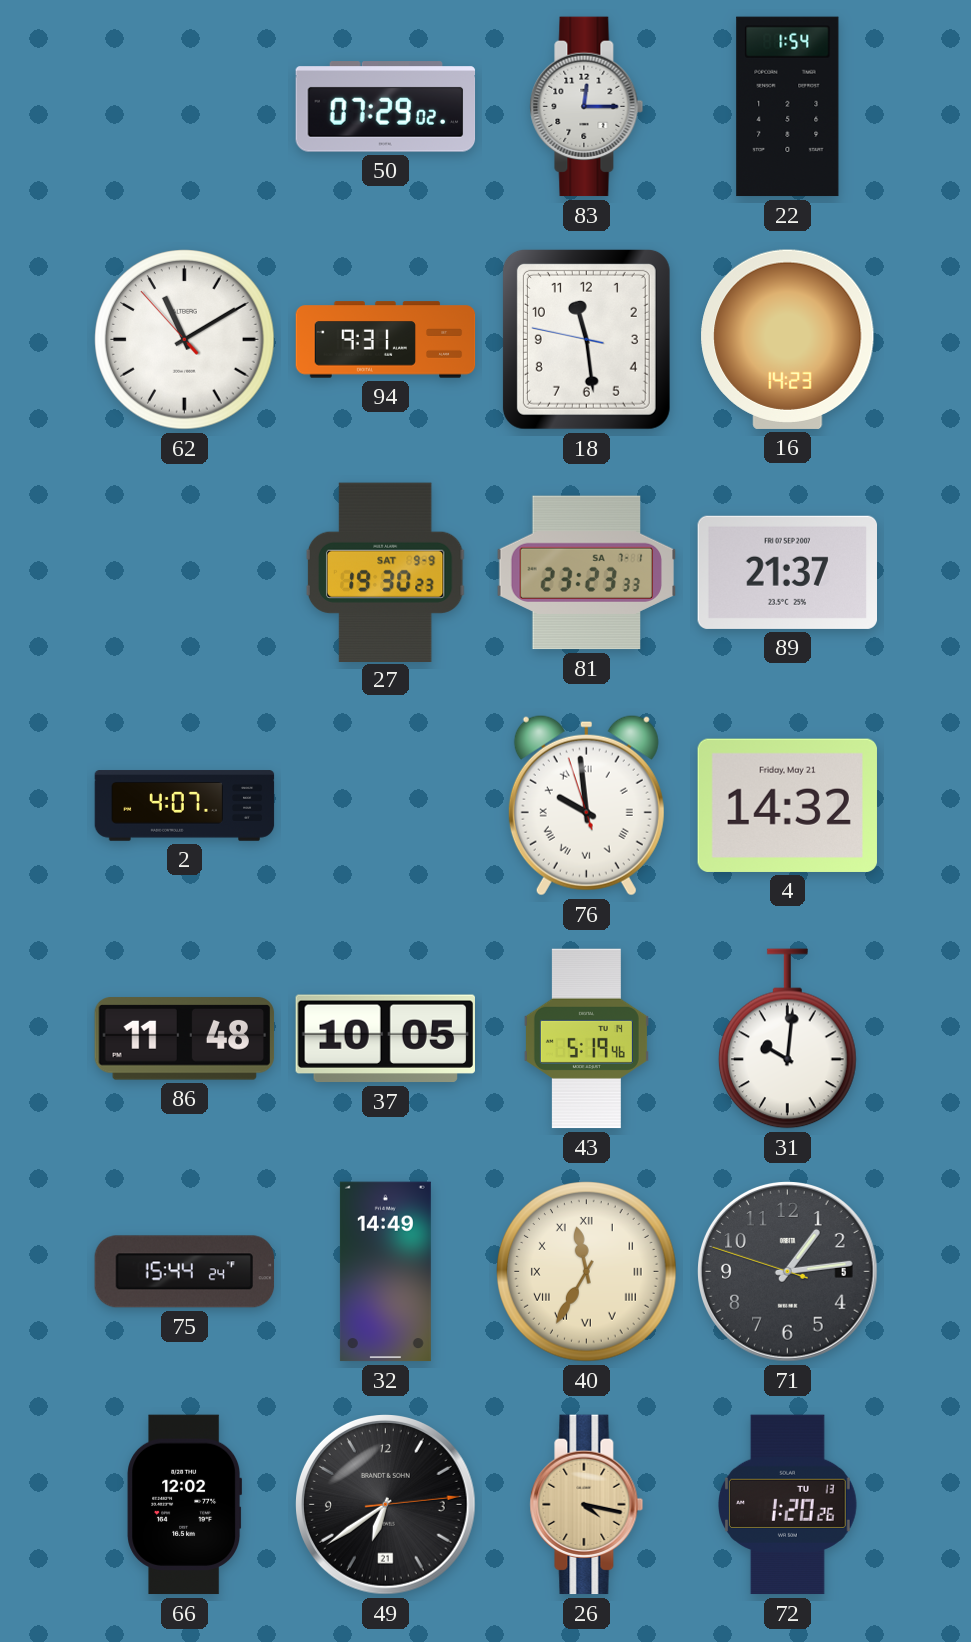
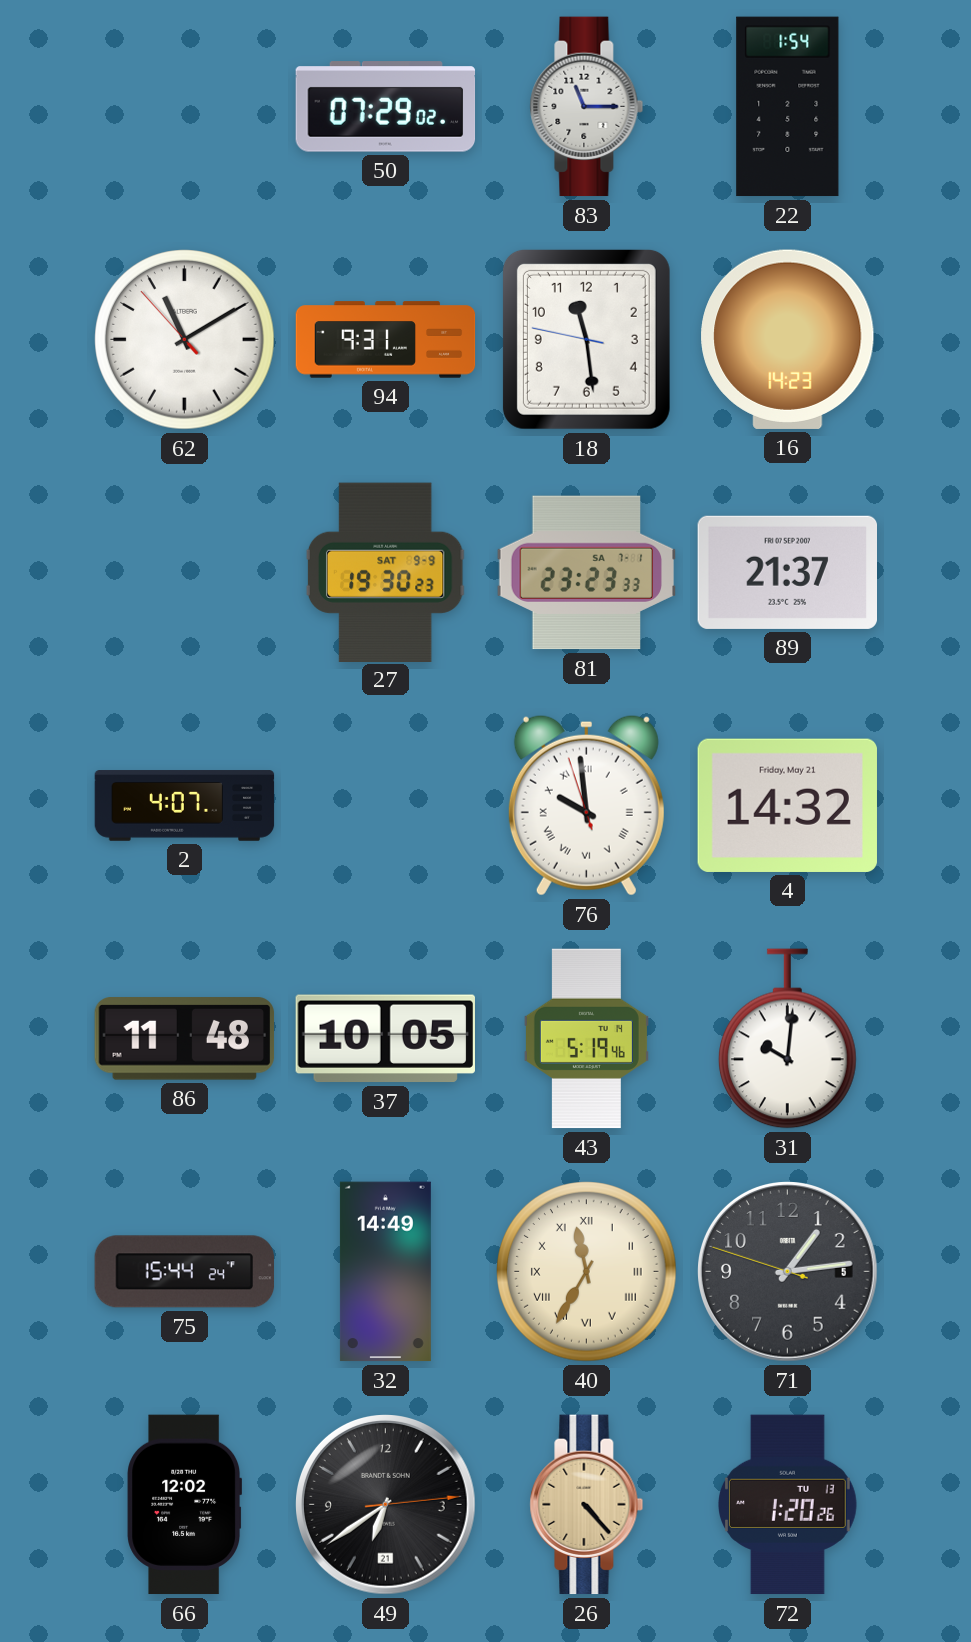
83: 12:15 -> 11:15
26: 4:17 -> 4:23
